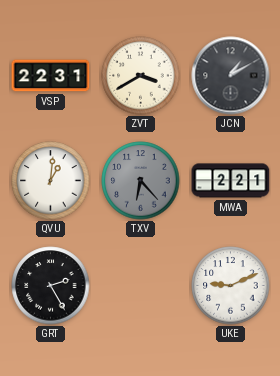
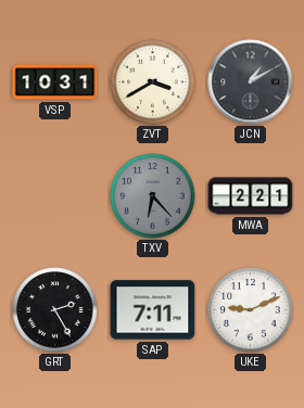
VSP: 22:31 -> 10:31
QVU: 1:01 -> none
SAP: none -> 7:11
